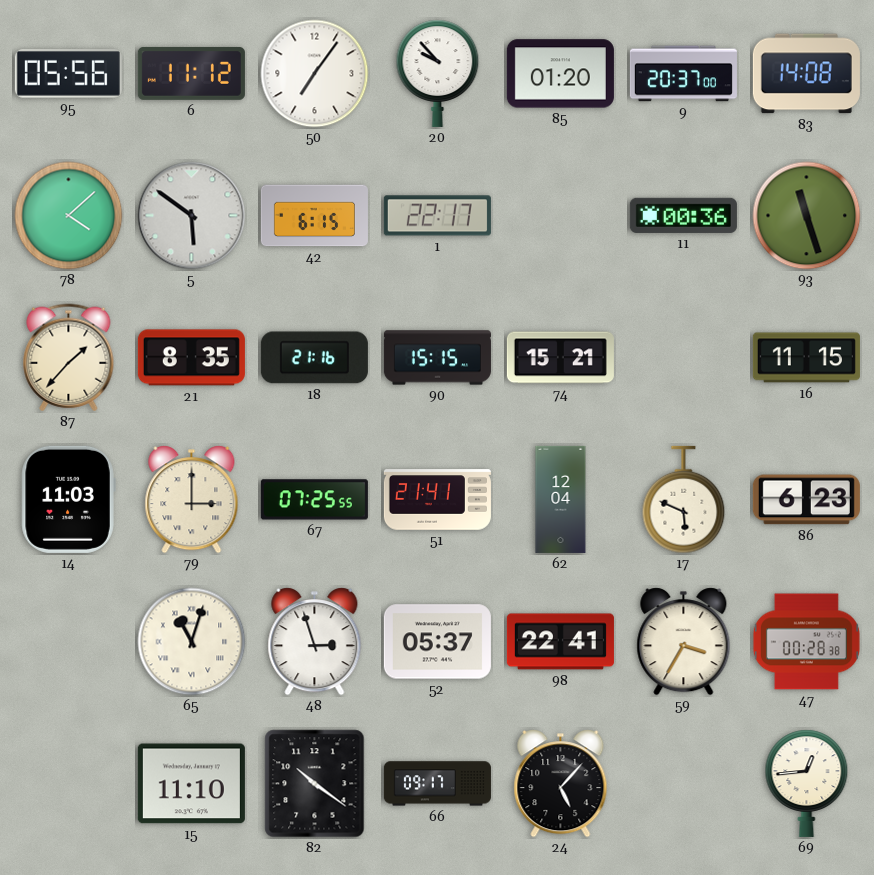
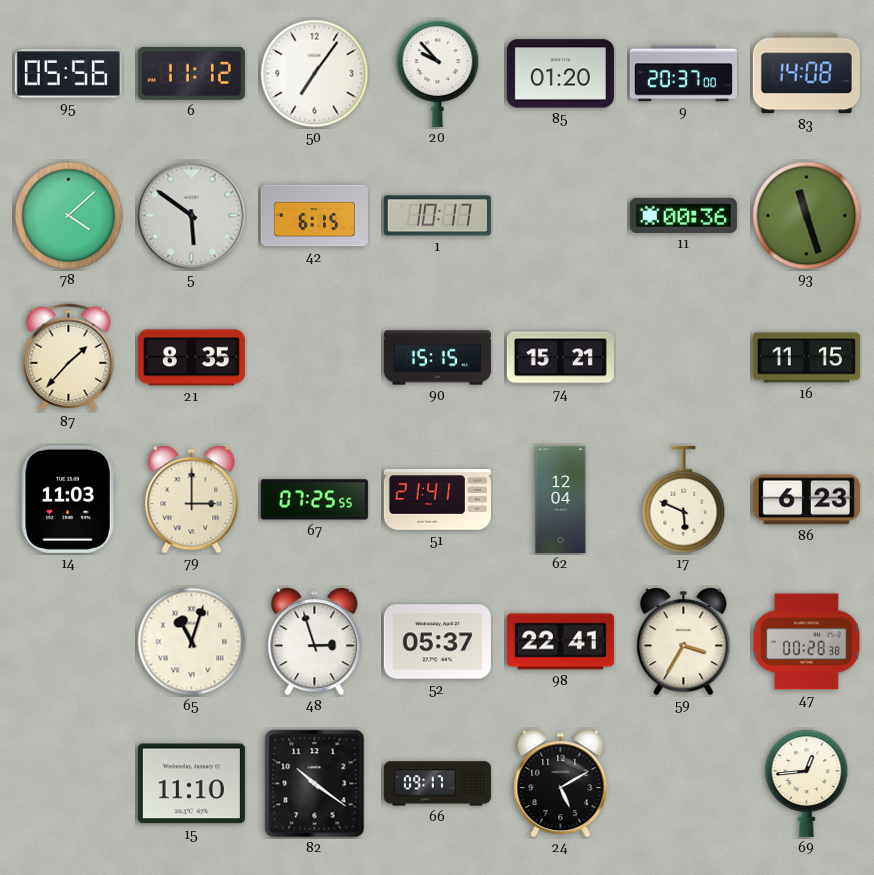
1: 22:17 -> 10:17
18: 21:16 -> none
24: 5:07 -> 5:10
